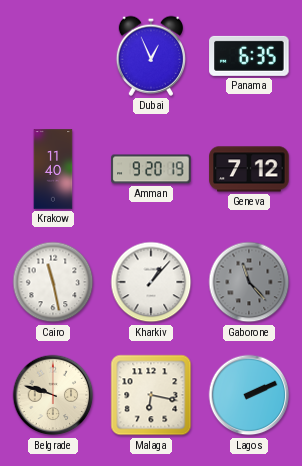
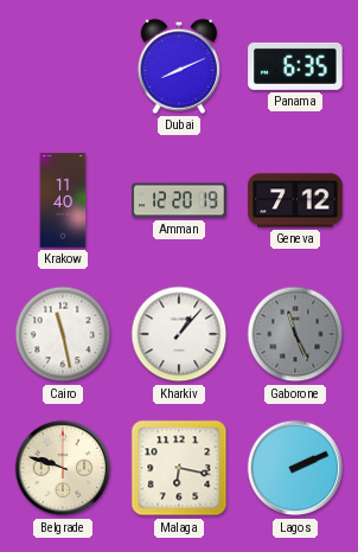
Dubai: 12:56 -> 8:11
Amman: 9:20 -> 12:20
Gaborone: 11:23 -> 11:26
